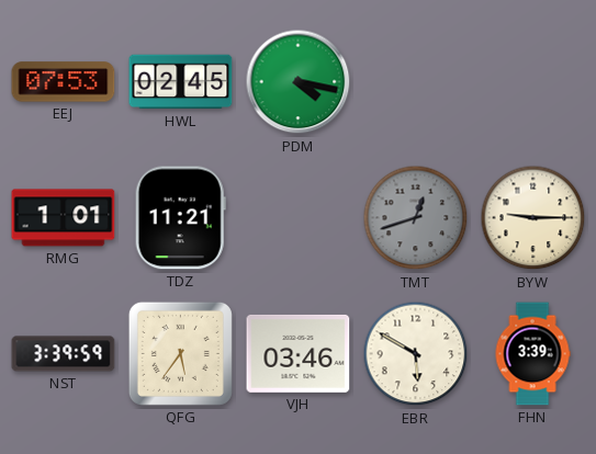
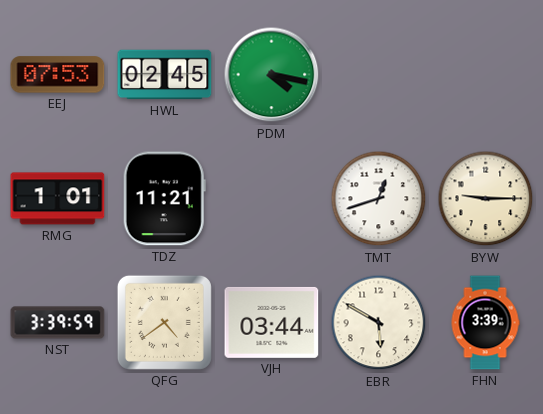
TMT dial: grey -> white
QFG: 5:36 -> 4:39
VJH: 03:46 -> 03:44
